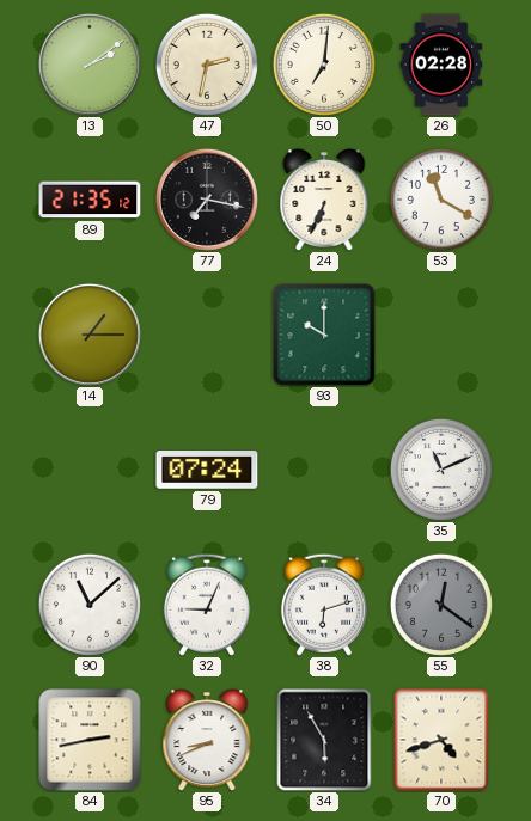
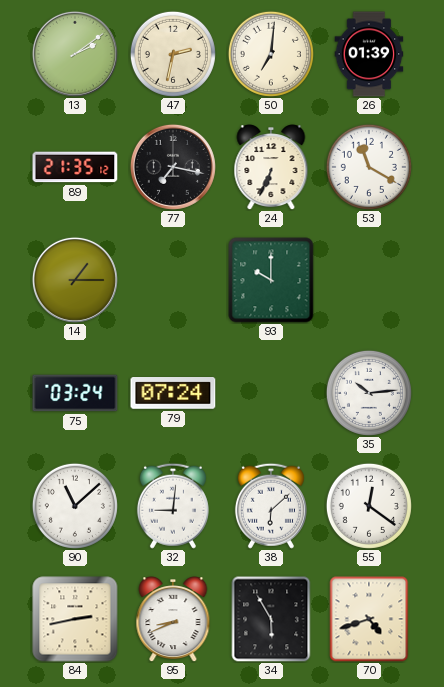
26: 02:28 -> 01:39
75: none -> 03:24
35: 11:11 -> 10:14
32: 9:04 -> 9:01
38: 6:12 -> 6:08
55 dial: grey -> white
